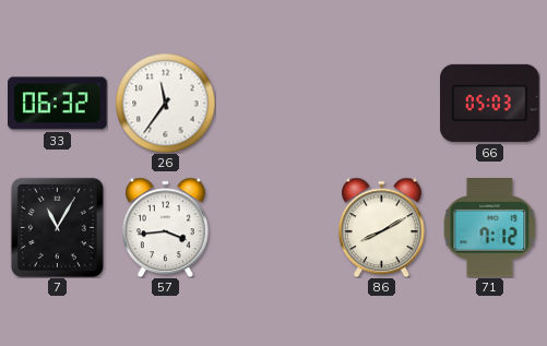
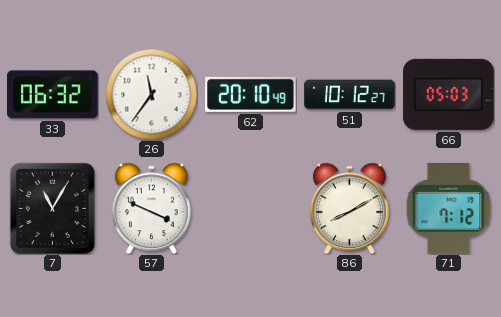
62: none -> 20:10
51: none -> 10:12
57: 3:44 -> 3:49
